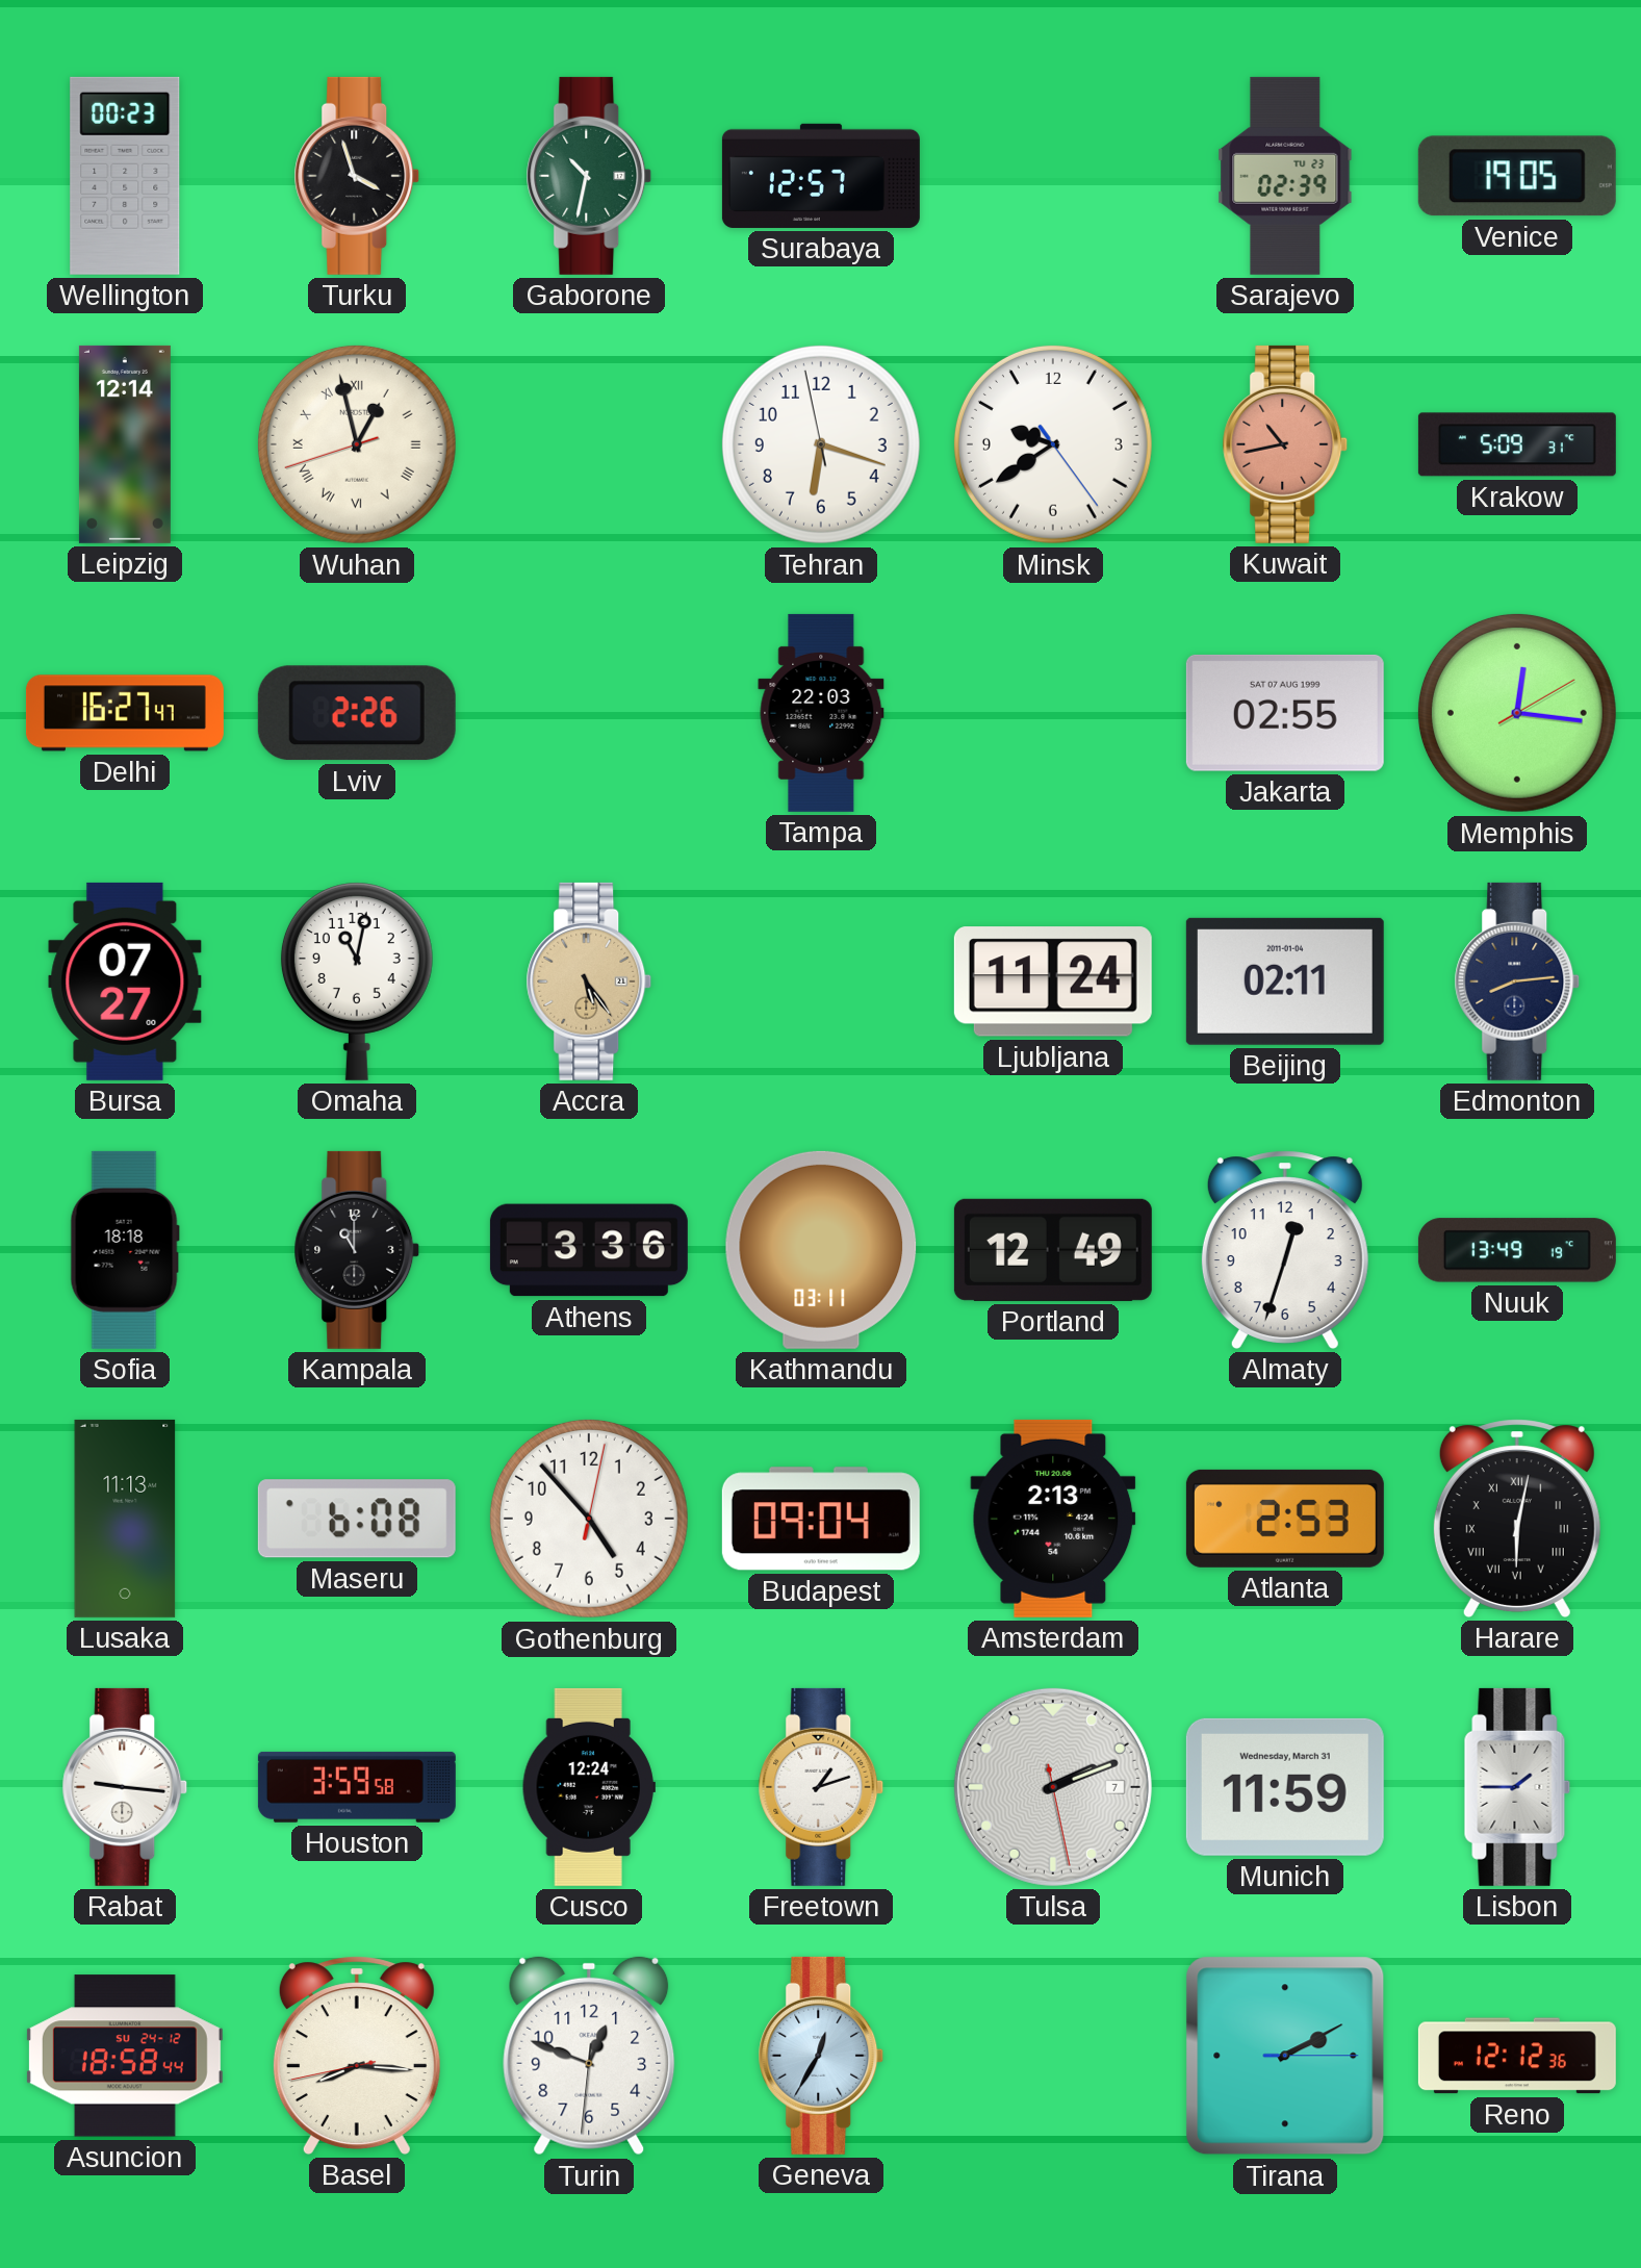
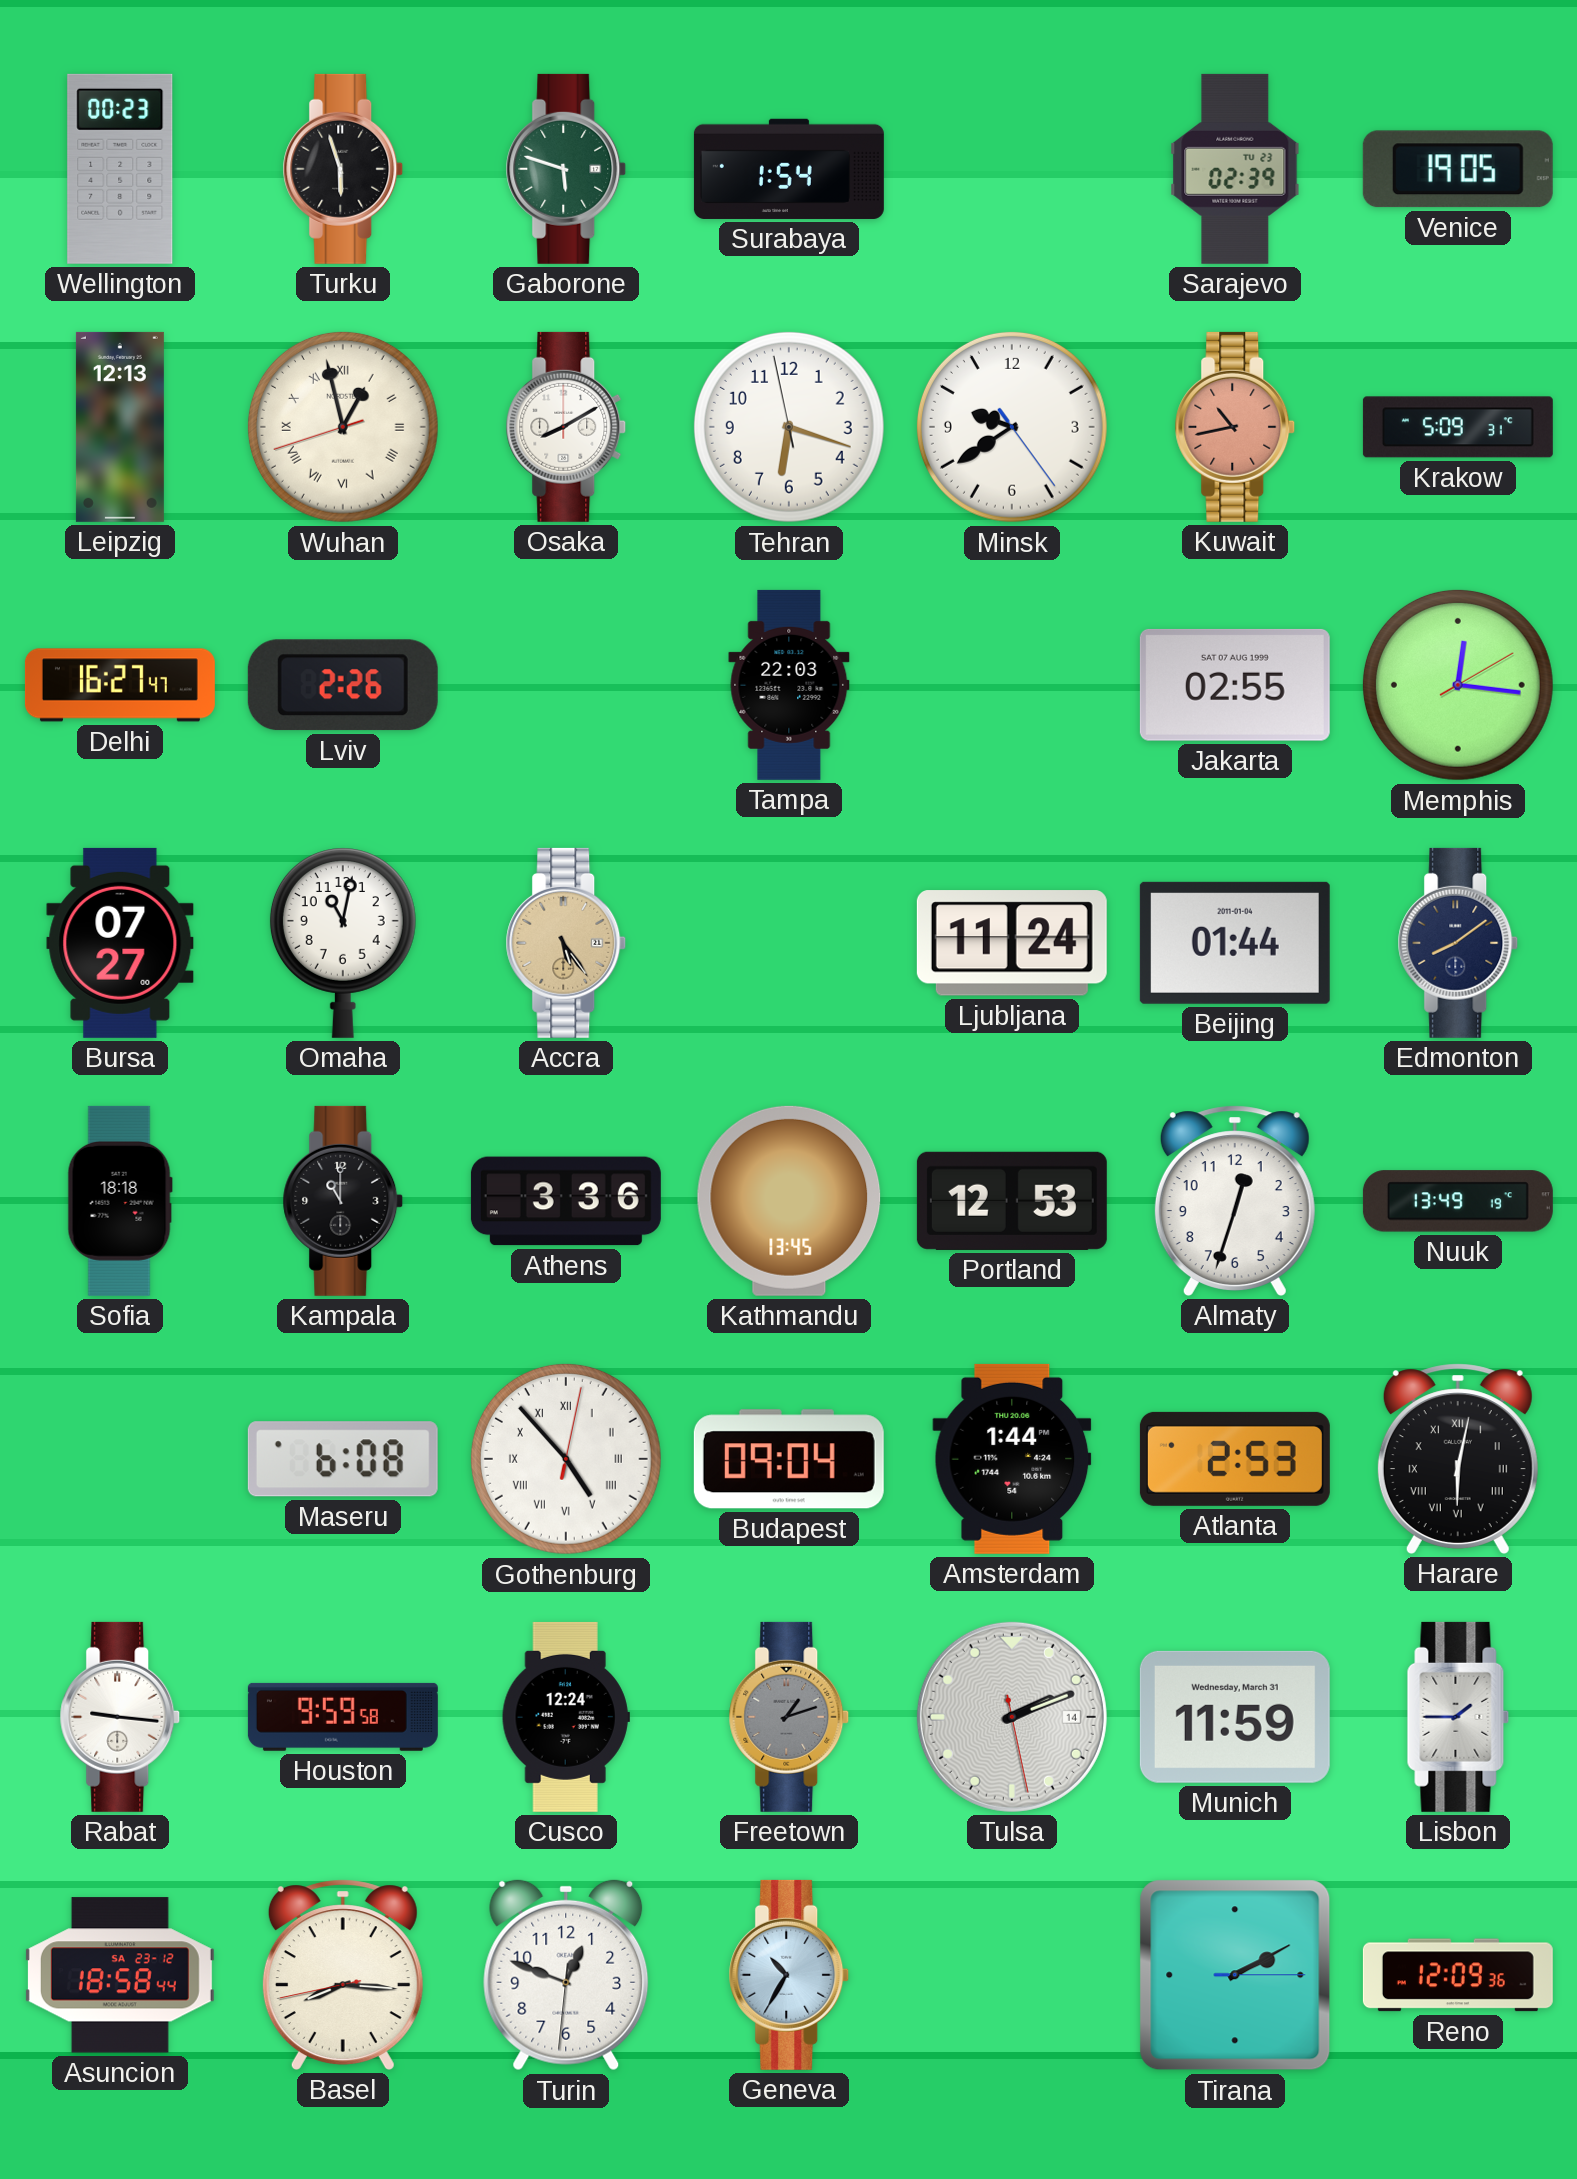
Turku: 3:57 -> 5:57
Gaborone: 10:32 -> 5:48
Surabaya: 12:57 -> 1:54
Leipzig: 12:14 -> 12:13
Osaka: none -> 8:10
Beijing: 02:11 -> 01:44
Edmonton: 8:14 -> 8:09
Kathmandu: 03:11 -> 13:45
Portland: 12:49 -> 12:53
Lusaka: 11:13 -> none
Gothenburg numerals: Arabic -> Roman
Amsterdam: 2:13 -> 1:44
Houston: 3:59 -> 9:59
Freetown dial: white -> grey
Tulsa date: 7 -> 14
Asuncion date: SU 24-12 -> SA 23-12
Geneva: 12:35 -> 10:35
Reno: 12:12 -> 12:09
